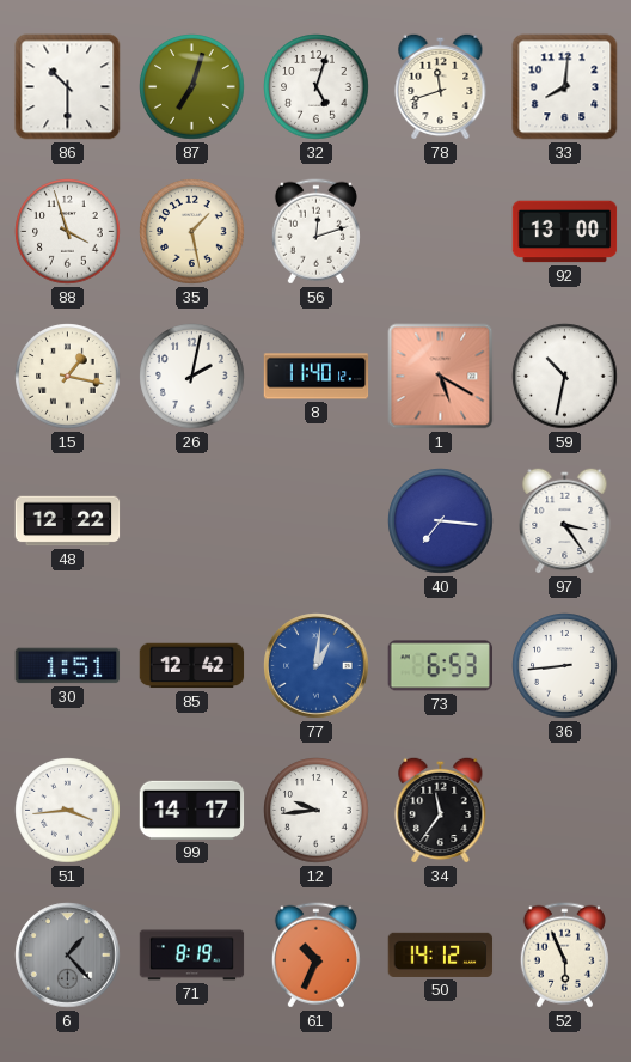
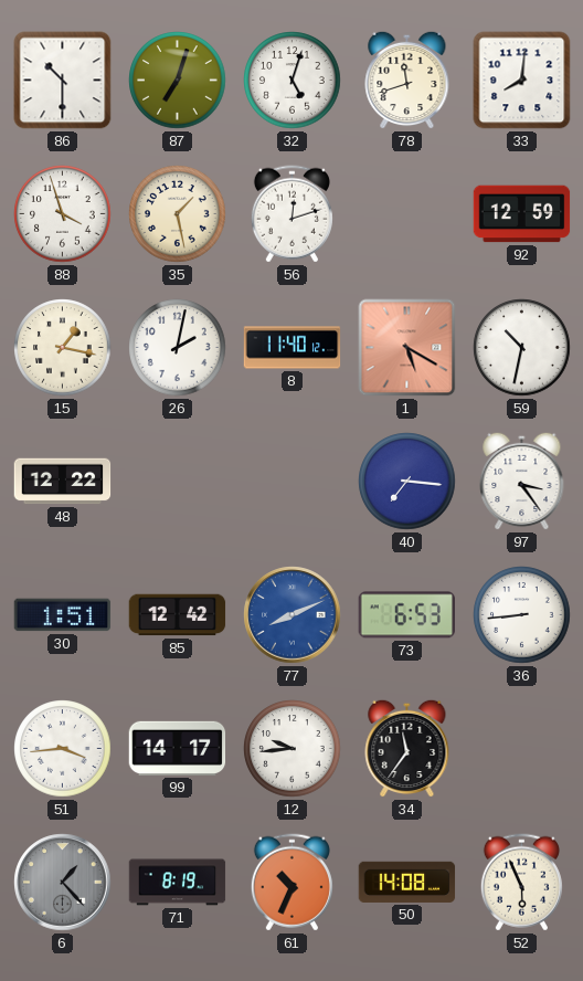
92: 13:00 -> 12:59
77: 1:01 -> 8:11
50: 14:12 -> 14:08
